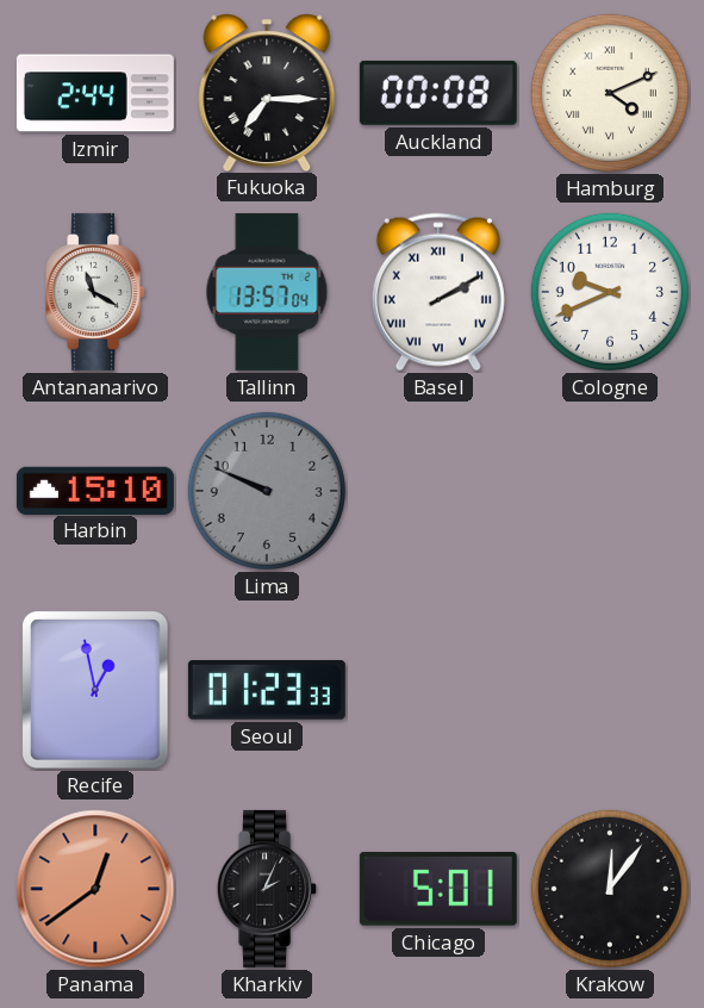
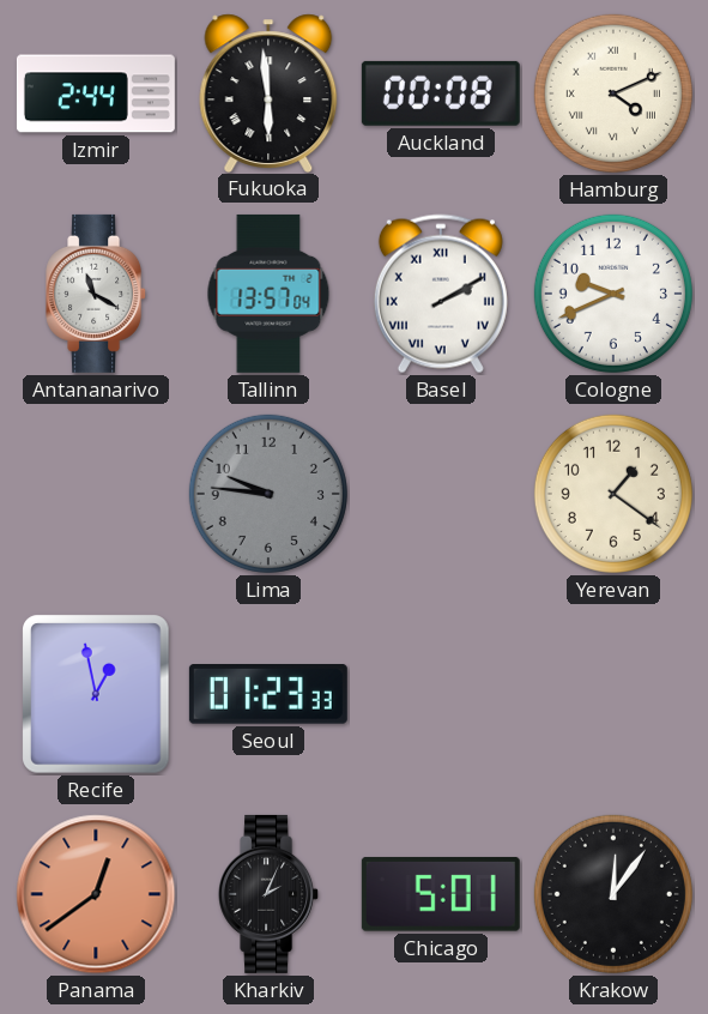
Fukuoka: 7:15 -> 5:59
Harbin: 15:10 -> none
Lima: 9:49 -> 9:46
Yerevan: none -> 1:21
